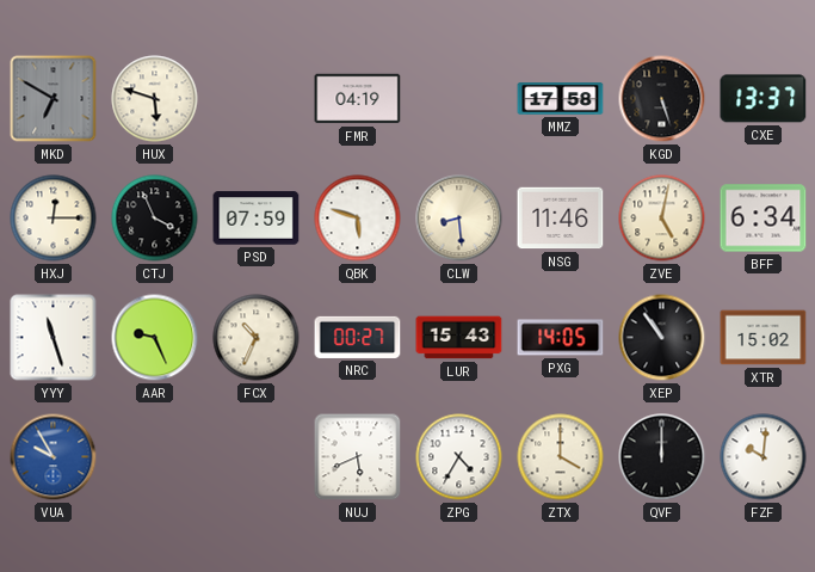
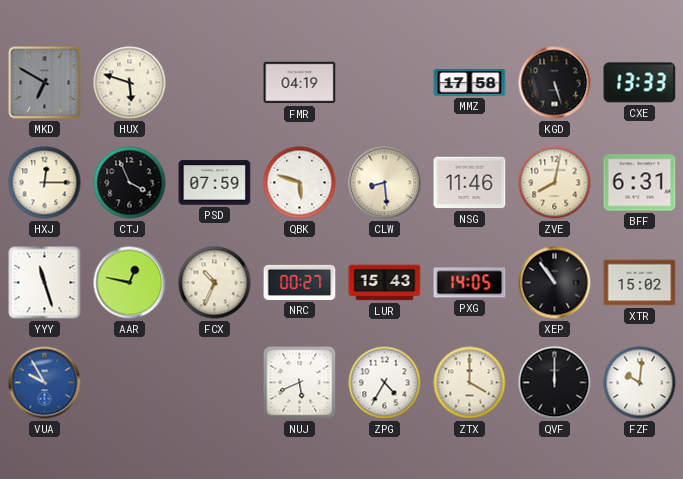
CXE: 13:37 -> 13:33
ZVE: 5:02 -> 8:02
BFF: 6:34 -> 6:31
AAR: 9:26 -> 12:47
